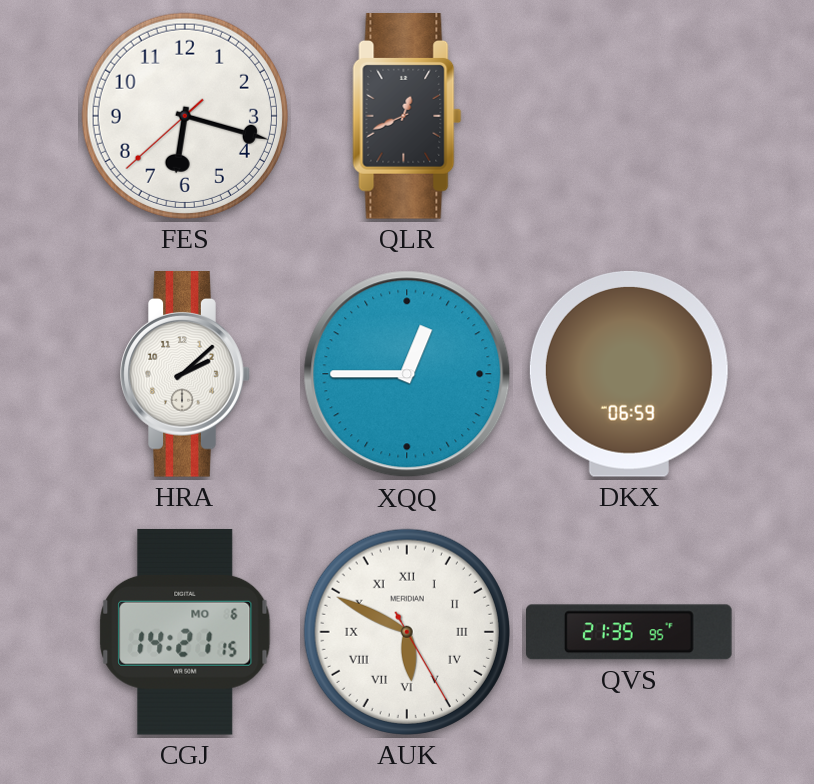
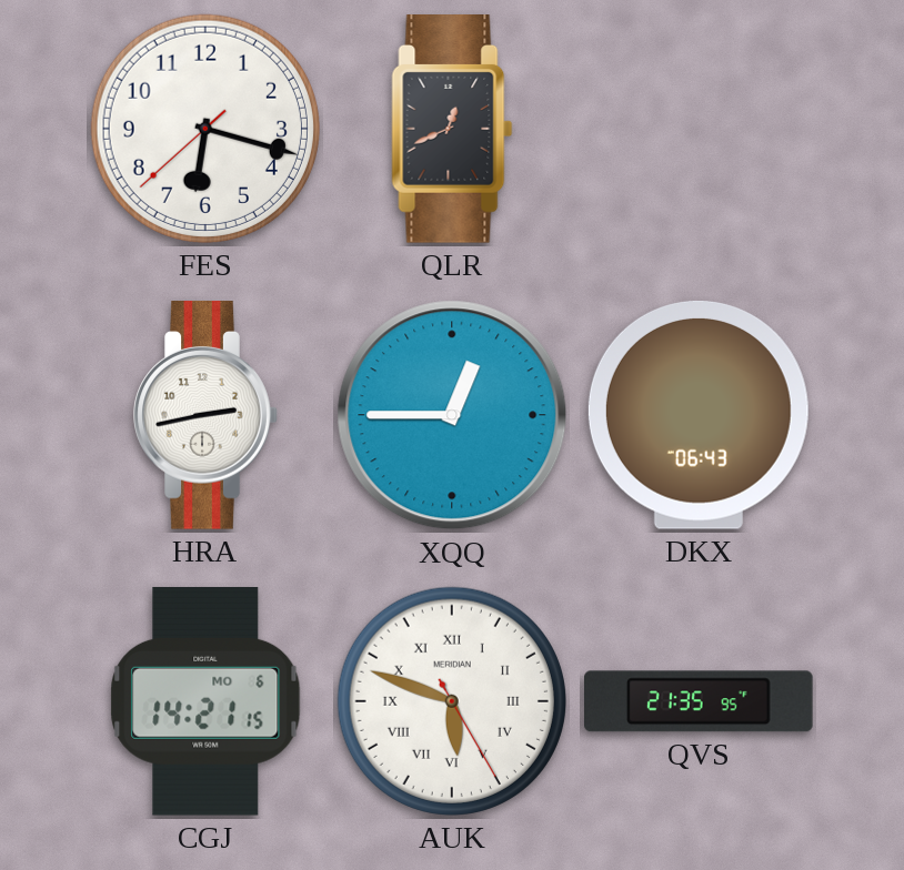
HRA: 2:08 -> 2:43
DKX: 06:59 -> 06:43
AUK: 5:49 -> 5:48
